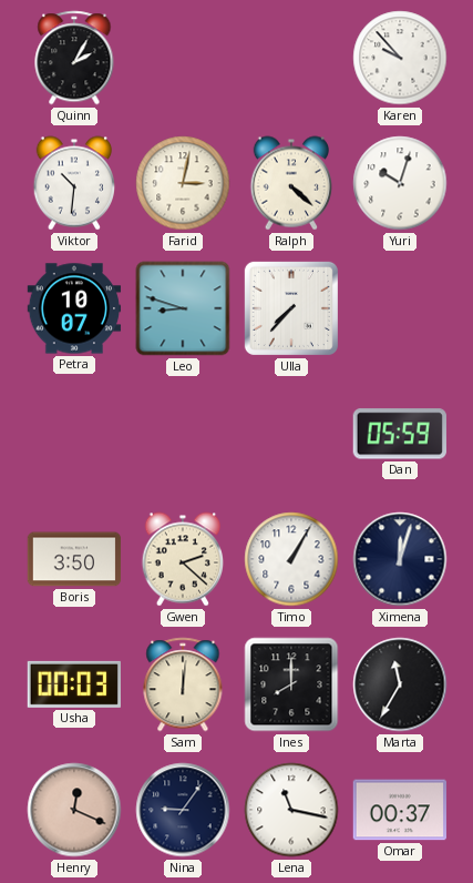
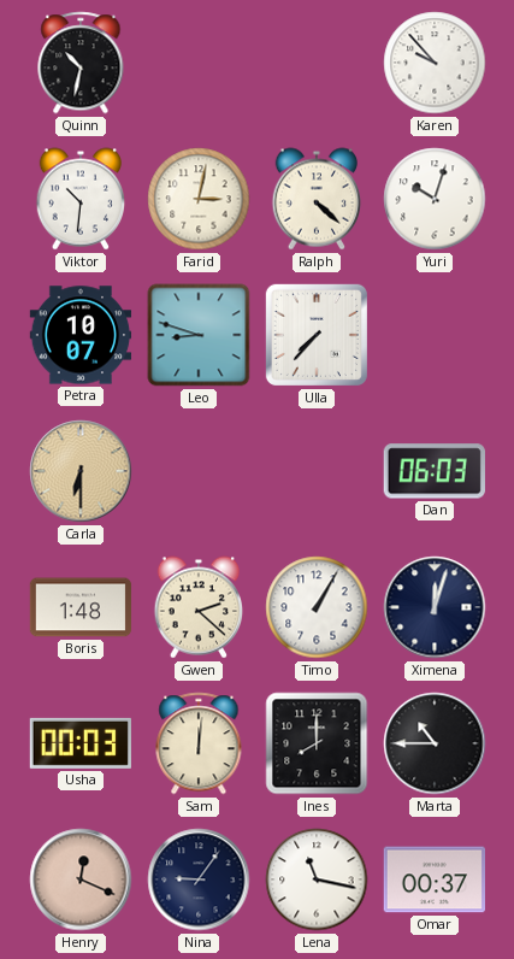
Quinn: 2:05 -> 10:32
Carla: none -> 6:30
Dan: 05:59 -> 06:03
Boris: 3:50 -> 1:48
Marta: 11:35 -> 10:45
